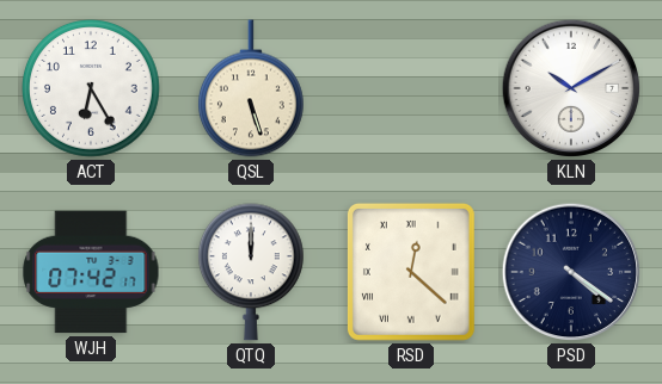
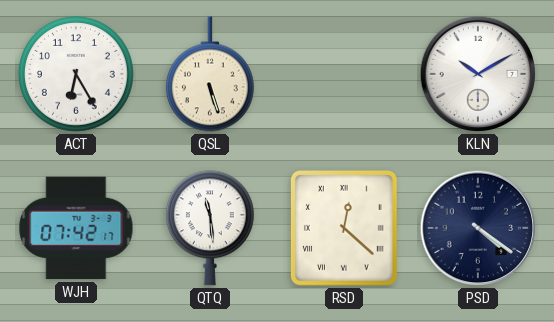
QTQ: 12:00 -> 11:29
